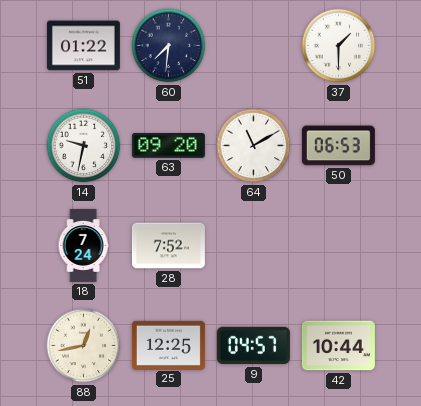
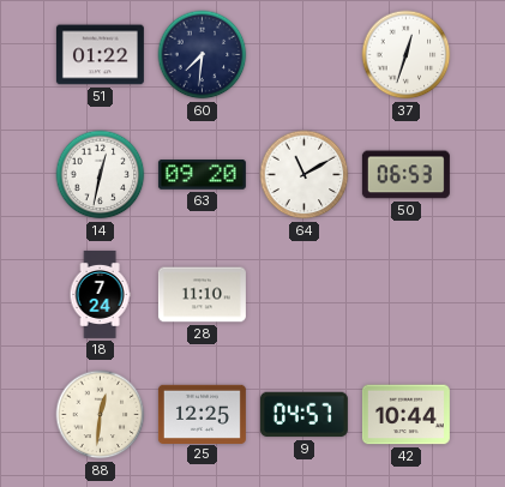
37: 1:30 -> 12:33
14: 9:32 -> 12:32
28: 7:52 -> 11:10
88: 12:43 -> 12:31
